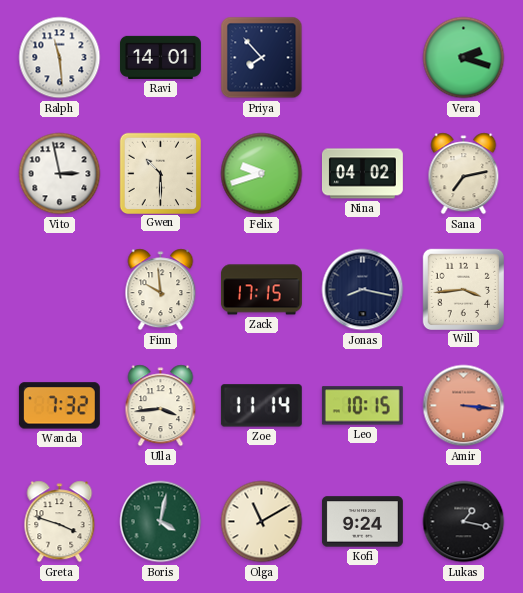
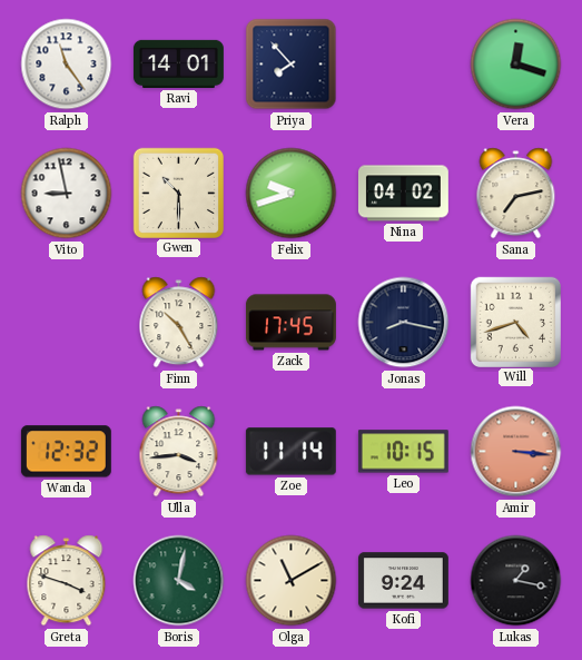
Ralph: 11:29 -> 11:24
Vera: 2:18 -> 12:18
Vito: 2:58 -> 8:58
Finn: 9:59 -> 10:25
Zack: 17:15 -> 17:45
Will: 3:44 -> 4:42
Wanda: 7:32 -> 12:32
